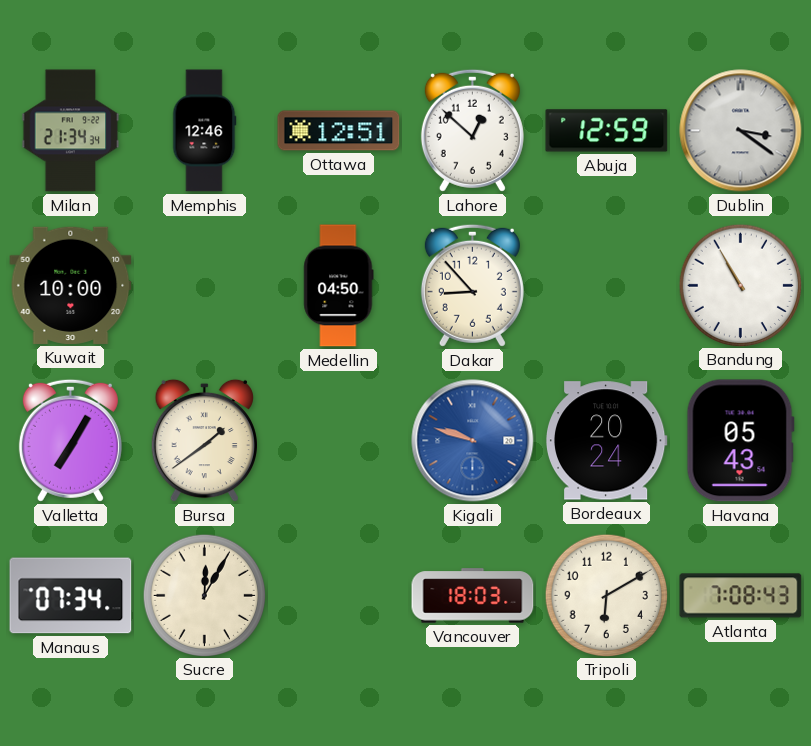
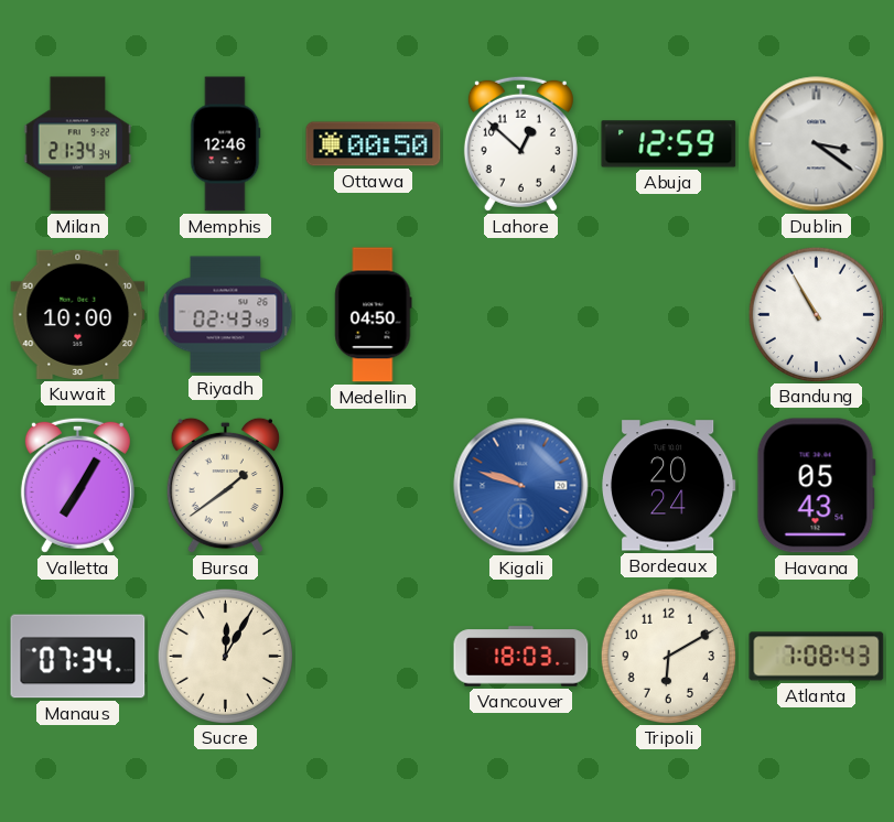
Ottawa: 12:51 -> 00:50
Riyadh: none -> 02:43
Dakar: 8:53 -> none
